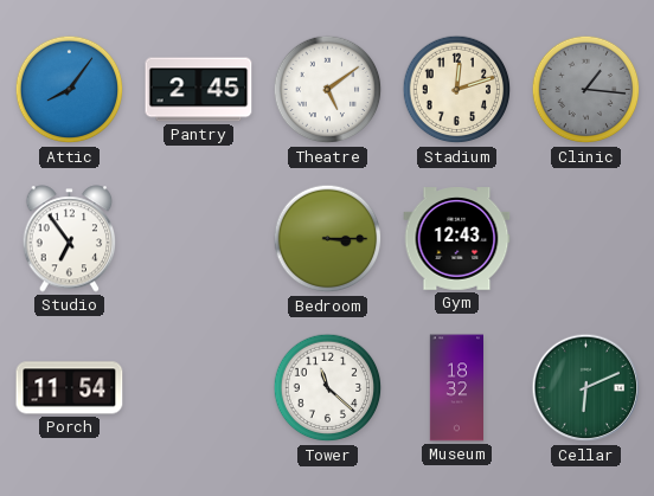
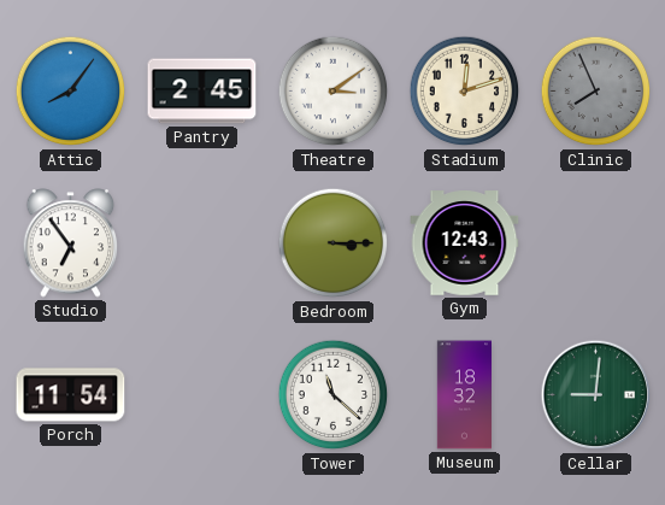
Theatre: 5:09 -> 3:09
Clinic: 1:16 -> 7:56
Cellar: 6:11 -> 9:01
